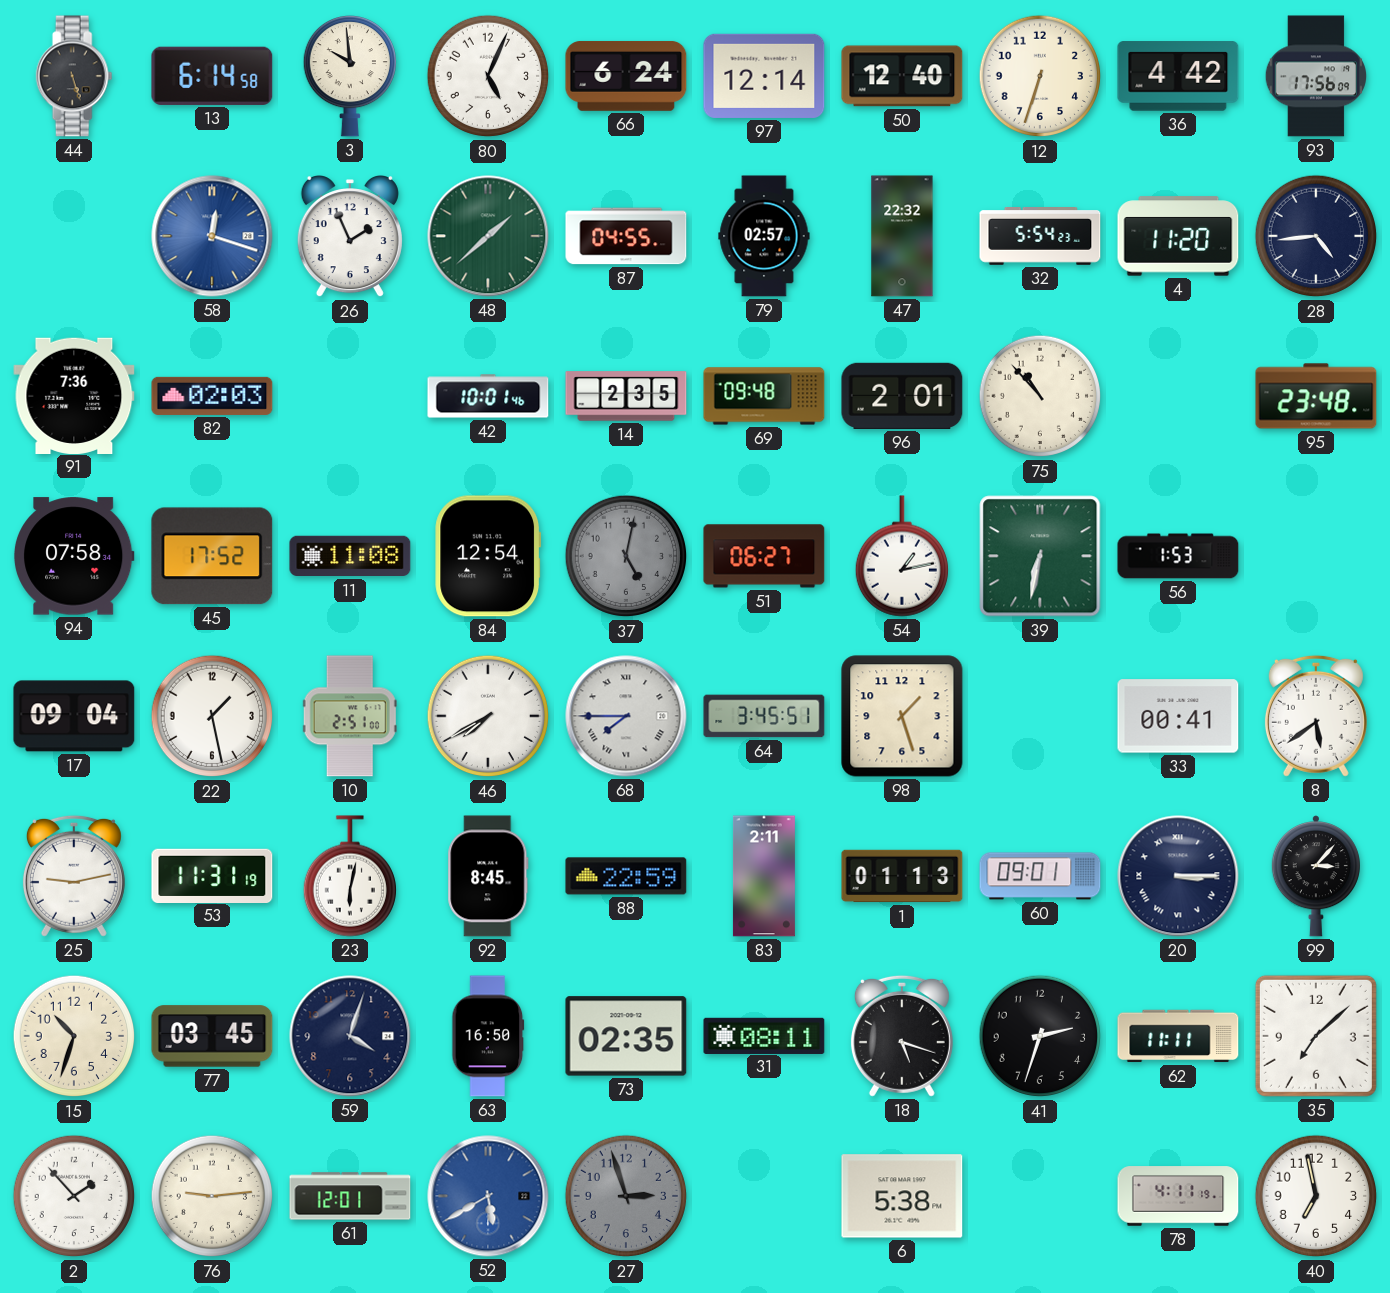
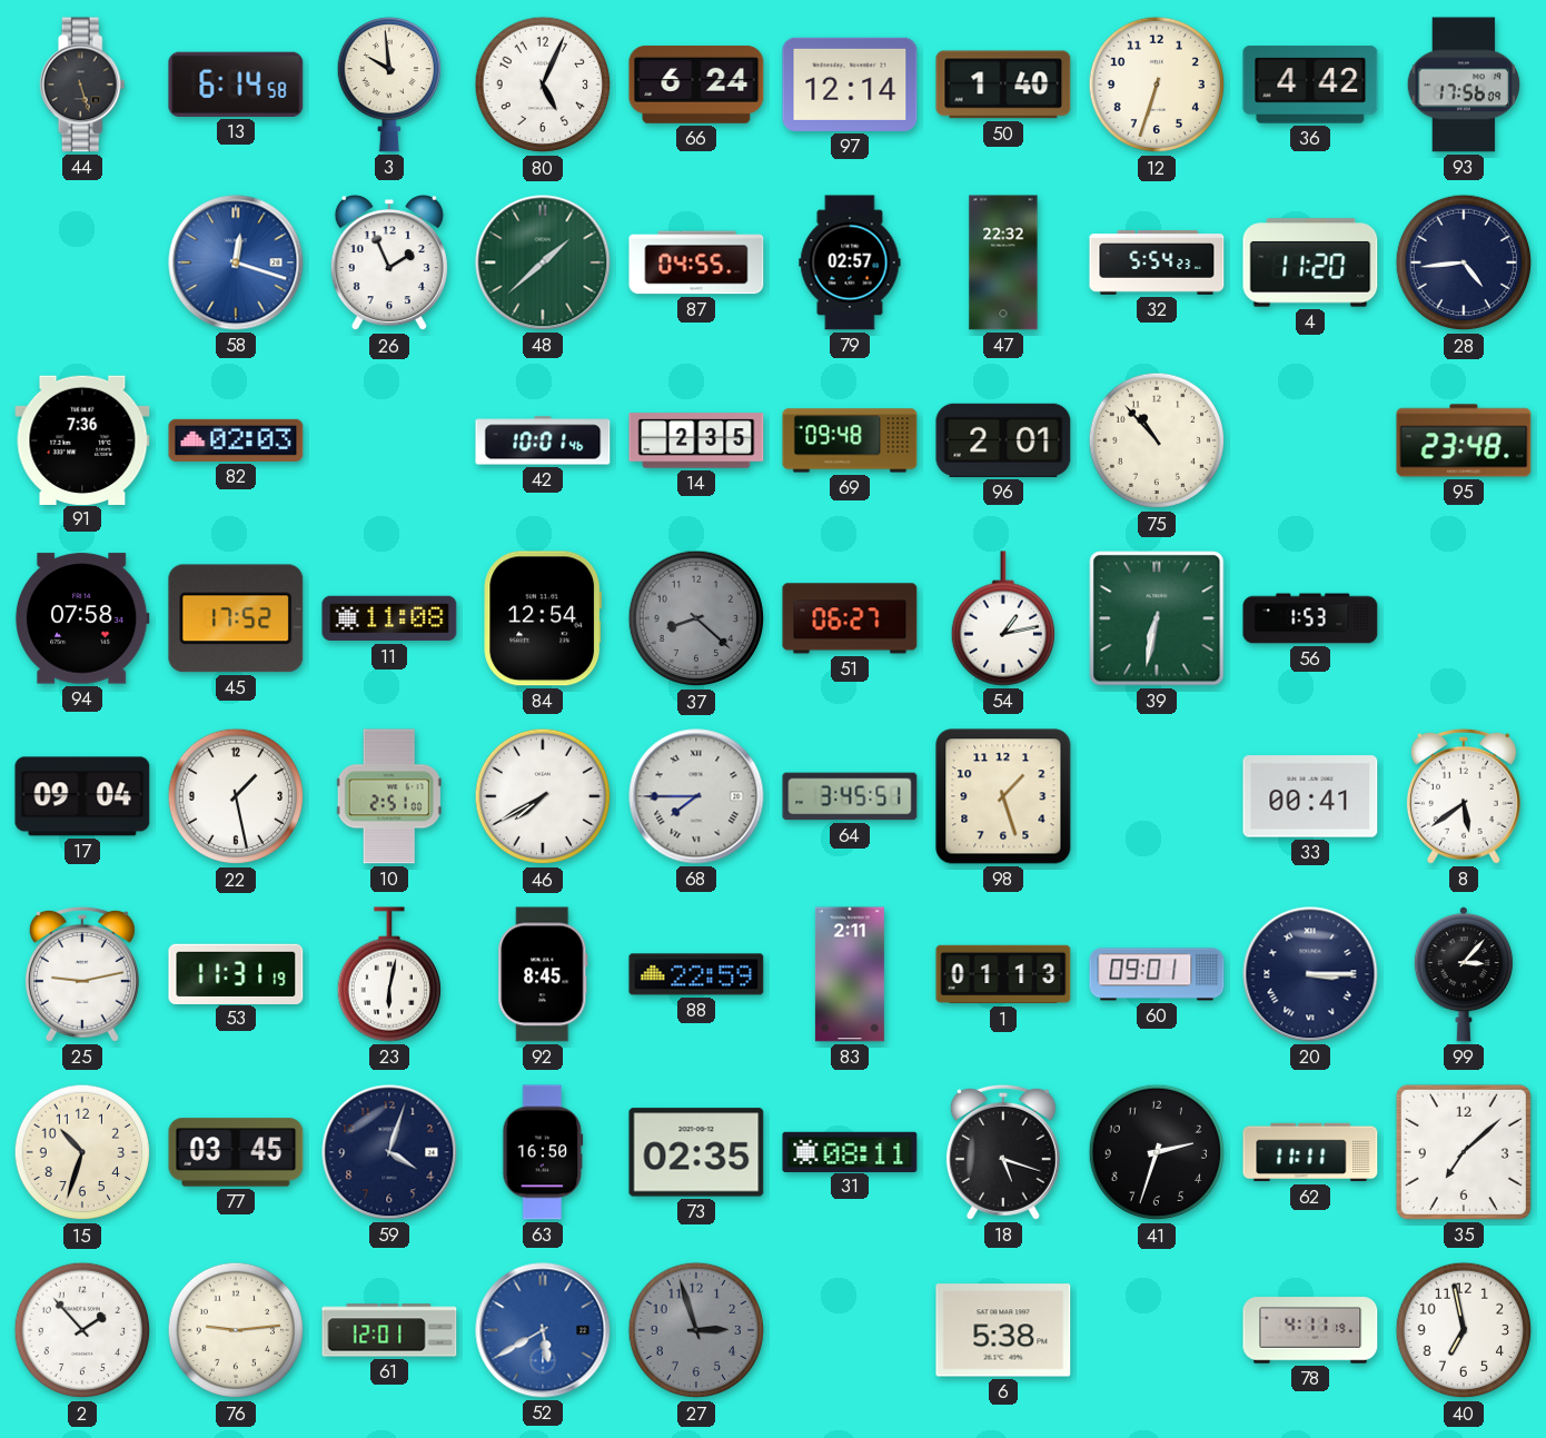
50: 12:40 -> 1:40
37: 5:02 -> 8:22
